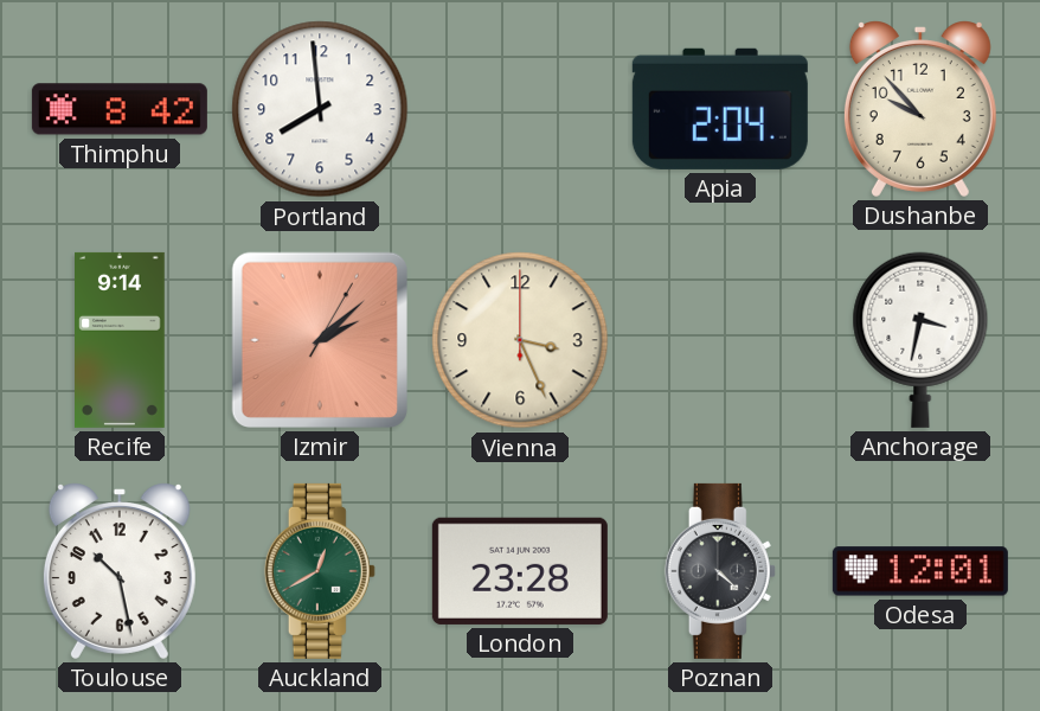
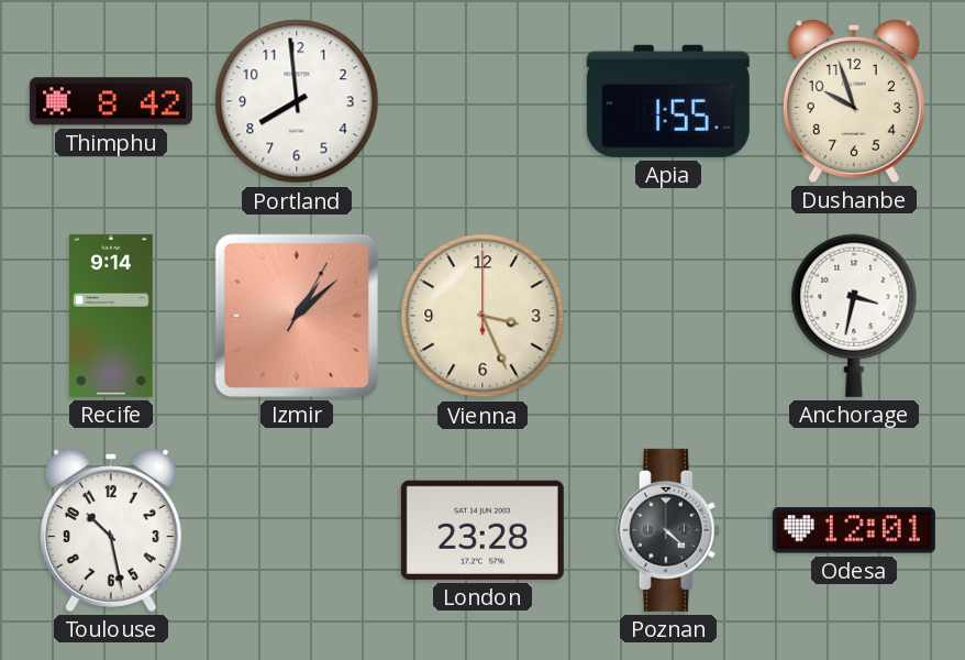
Apia: 2:04 -> 1:55
Dushanbe: 9:53 -> 9:57
Izmir: 2:08 -> 1:08
Auckland: 12:40 -> none
